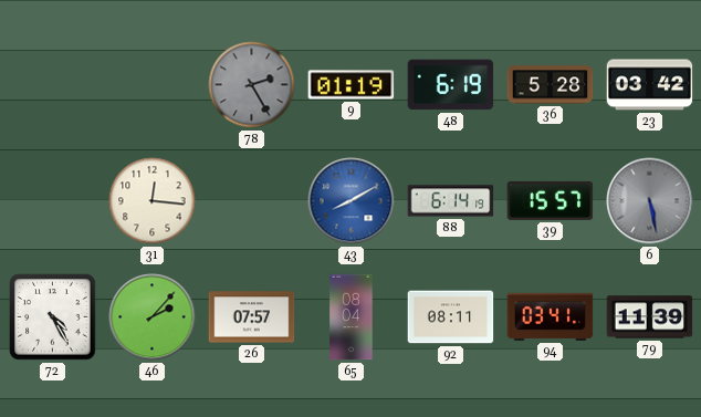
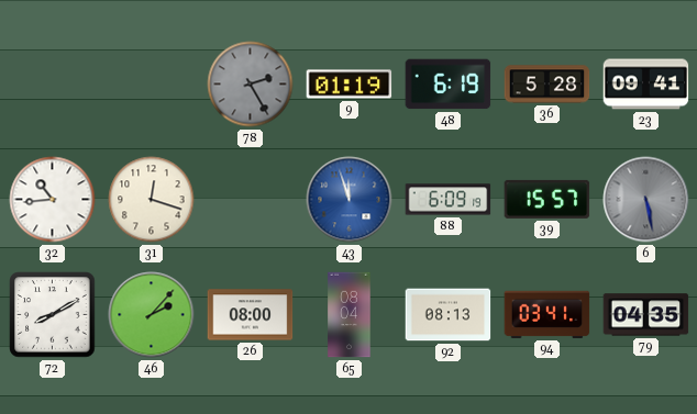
23: 03:42 -> 09:41
32: none -> 10:44
31: 12:16 -> 12:18
43: 8:10 -> 11:57
88: 6:14 -> 6:09
72: 4:25 -> 8:10
26: 07:57 -> 08:00
92: 08:11 -> 08:13
79: 11:39 -> 04:35
